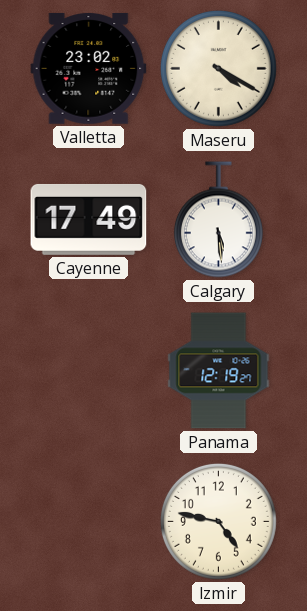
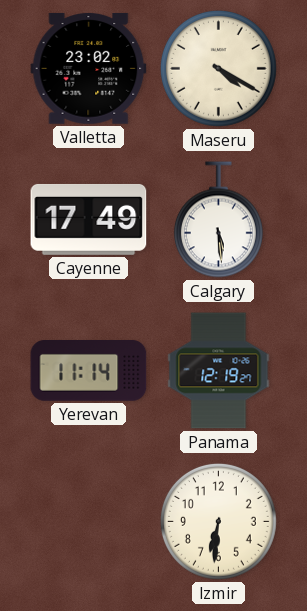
Yerevan: none -> 11:14
Izmir: 4:47 -> 6:31
